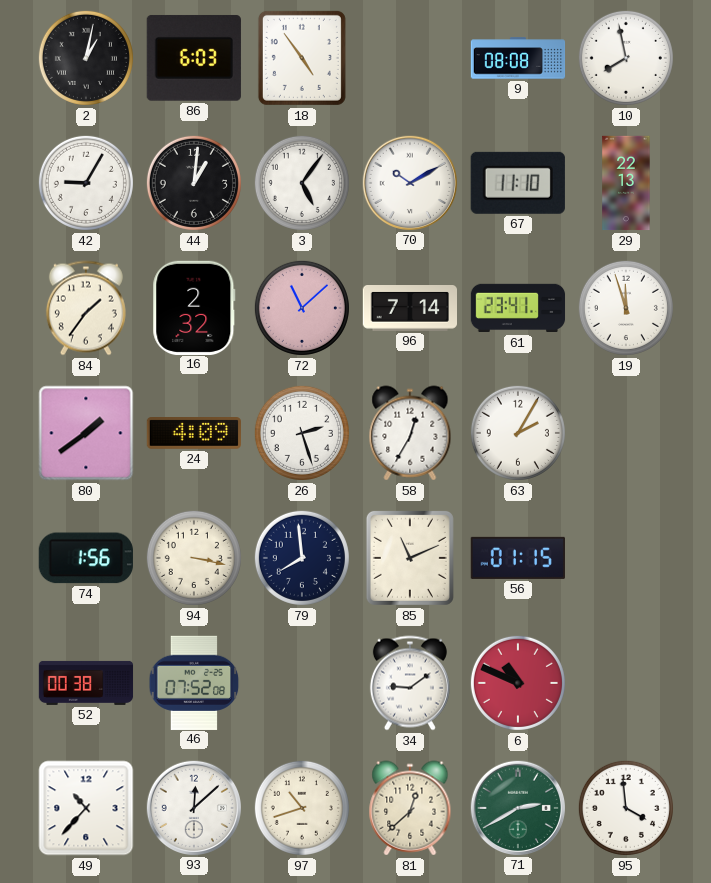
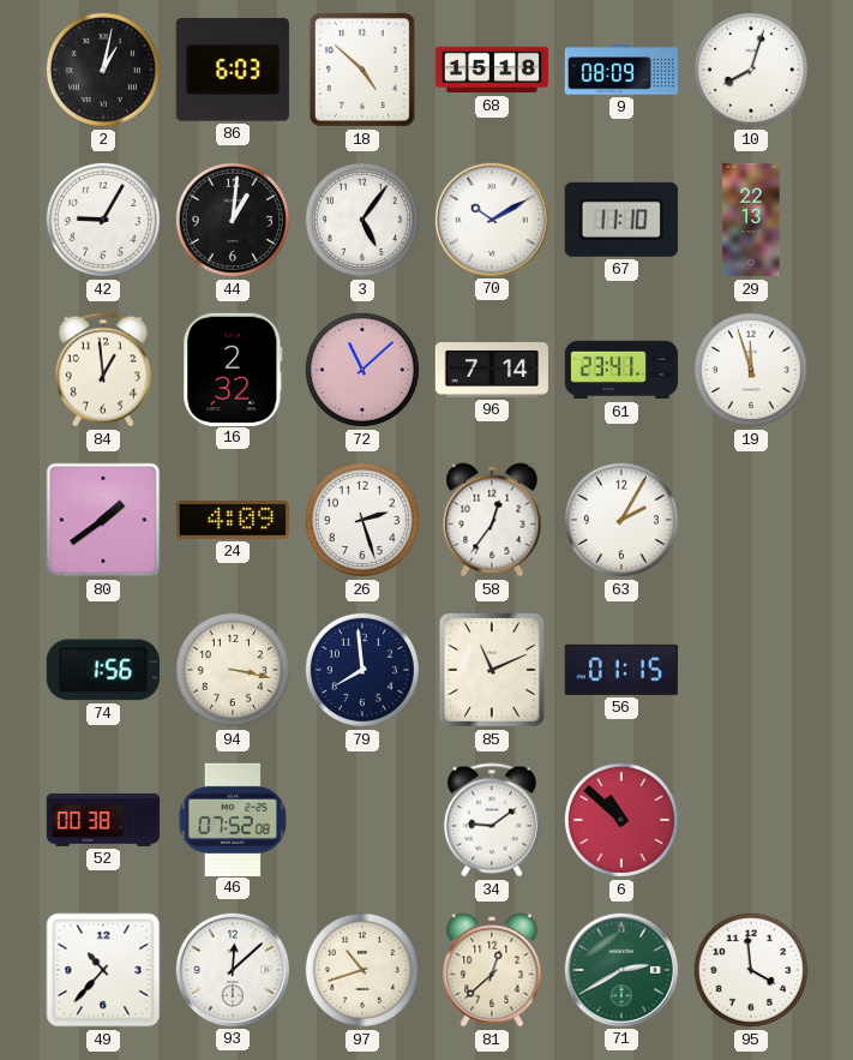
18: 4:54 -> 4:52
68: none -> 15:18
9: 08:08 -> 08:09
10: 7:58 -> 8:03
84: 1:36 -> 12:59
58: 12:35 -> 12:36
6: 10:49 -> 10:52
